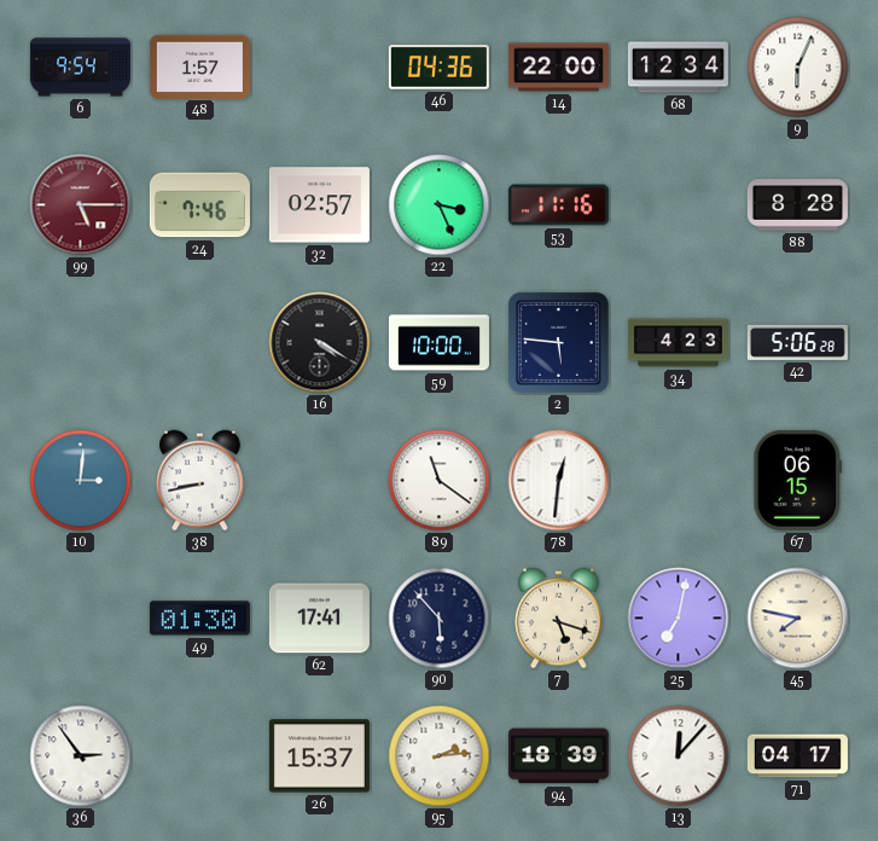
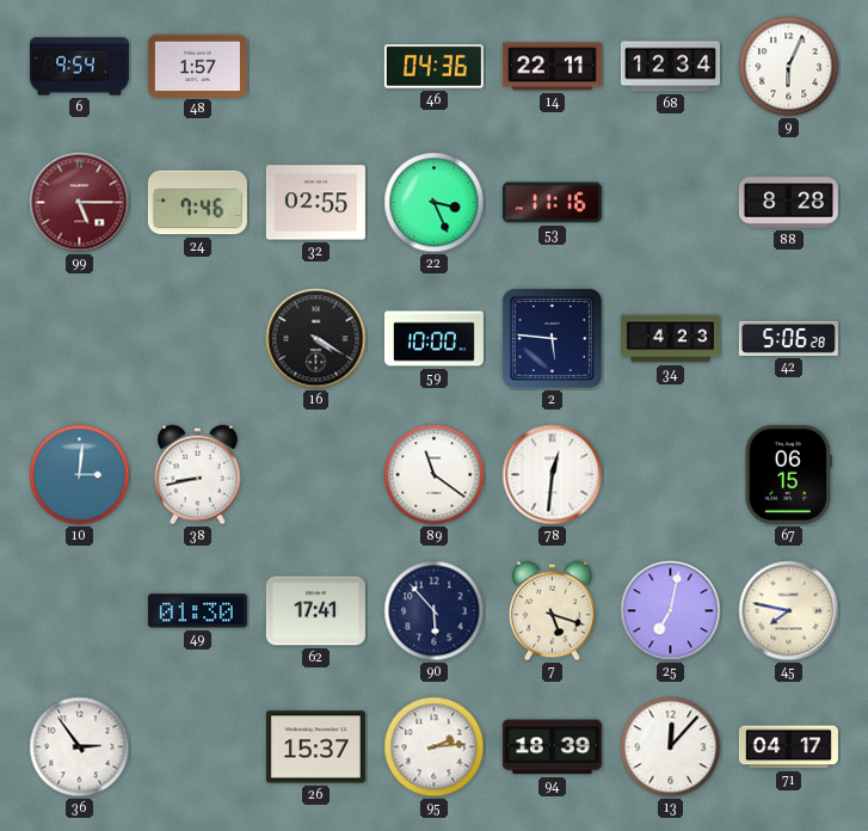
14: 22:00 -> 22:11
32: 02:57 -> 02:55
